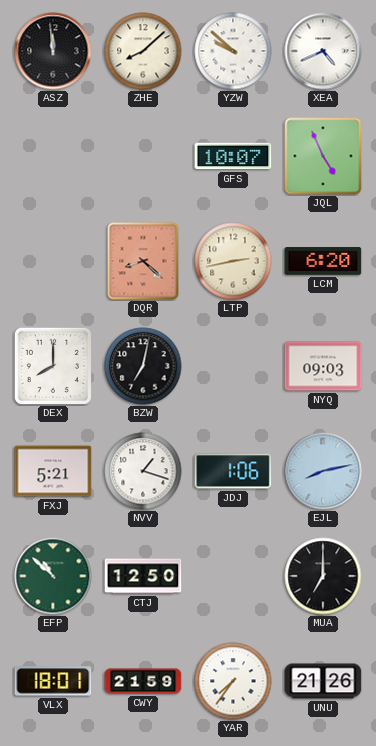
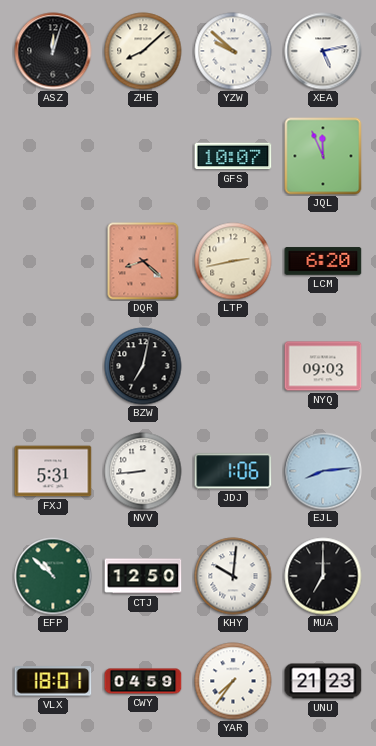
ASZ: 11:59 -> 12:03
XEA: 4:41 -> 5:13
JQL: 4:56 -> 11:56
DEX: 8:00 -> none
FXJ: 5:21 -> 5:31
NVV: 1:18 -> 8:44
EJL: 8:13 -> 8:14
KHY: none -> 10:01
CWY: 21:59 -> 04:59
UNU: 21:26 -> 21:23
